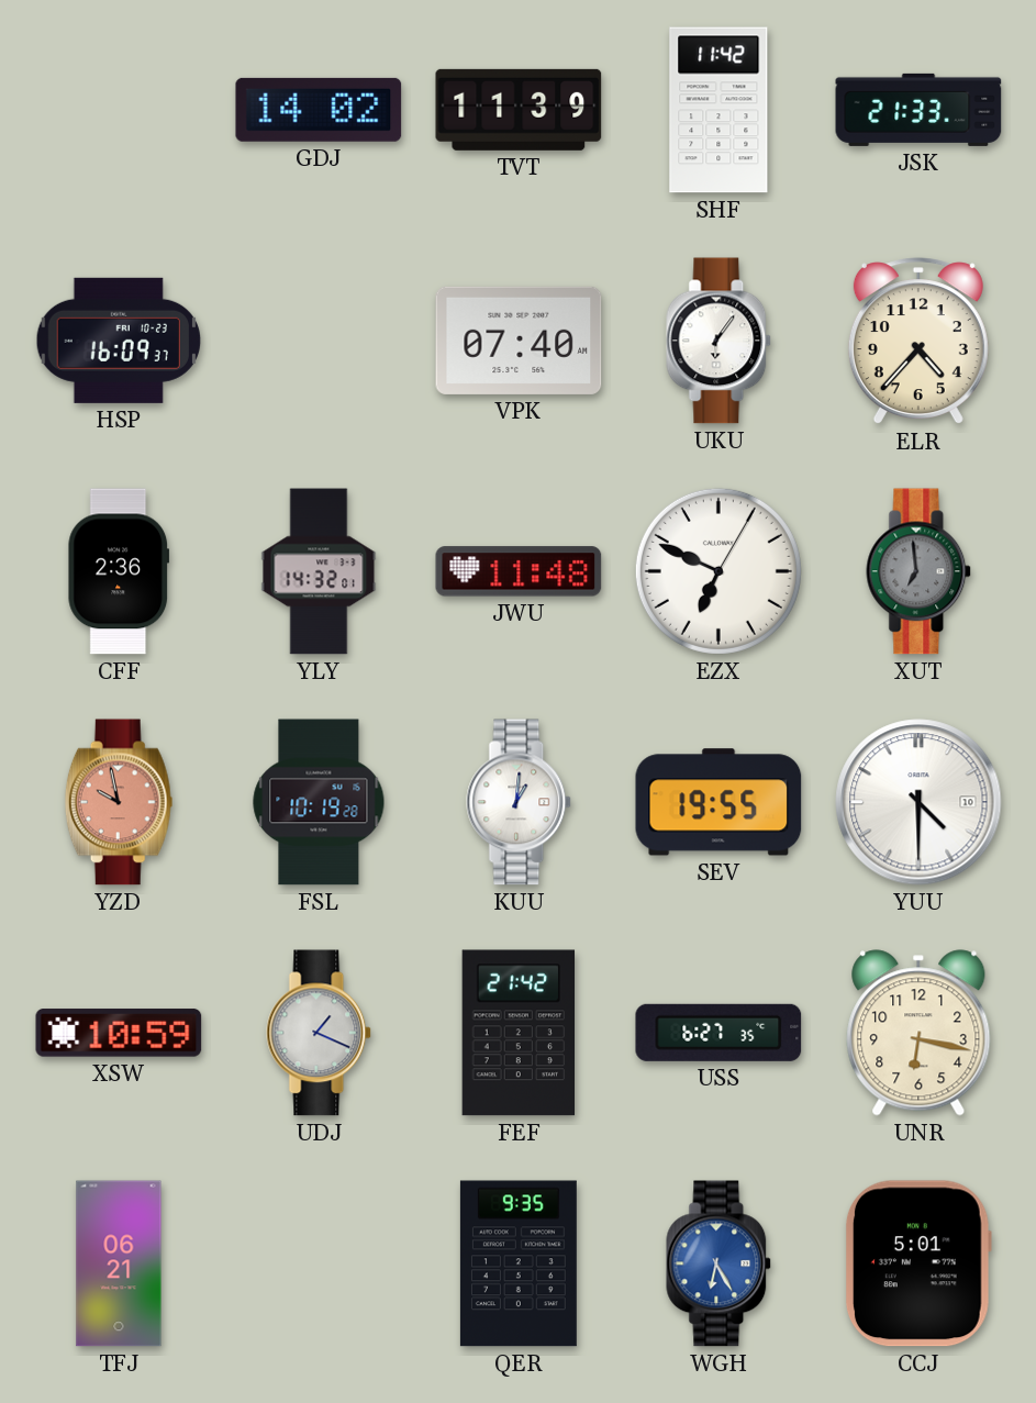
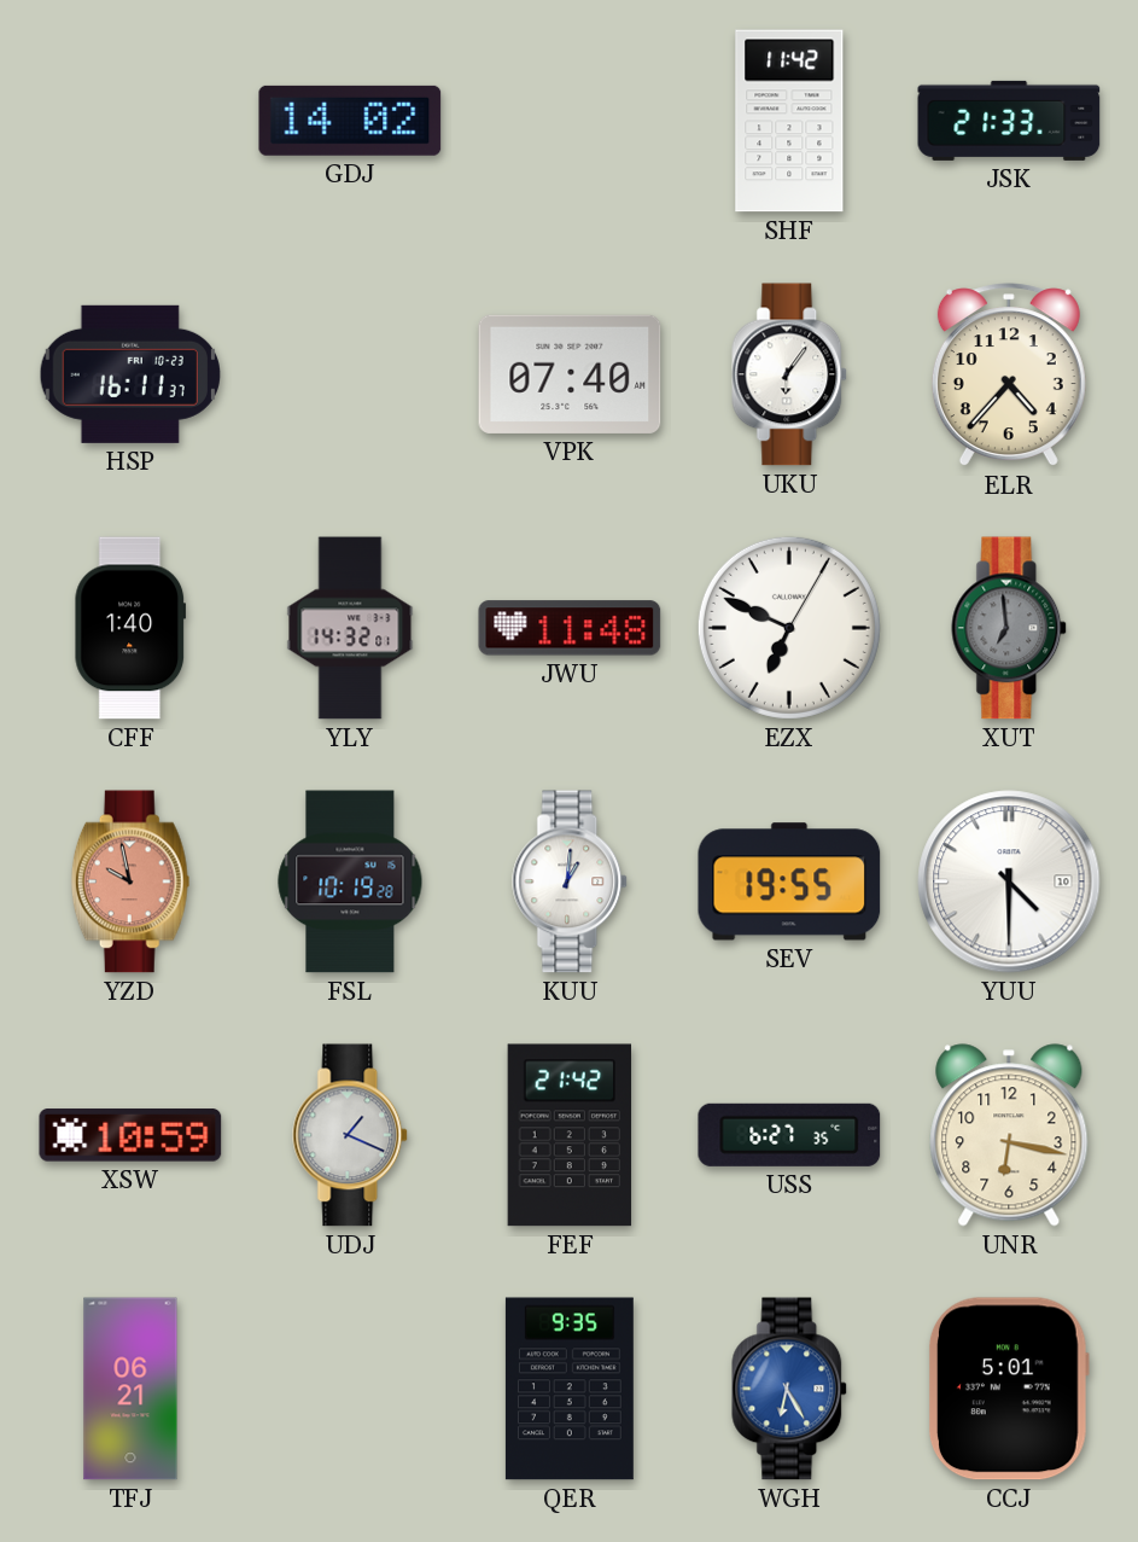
TVT: 11:39 -> none
HSP: 16:09 -> 16:11
CFF: 2:36 -> 1:40
